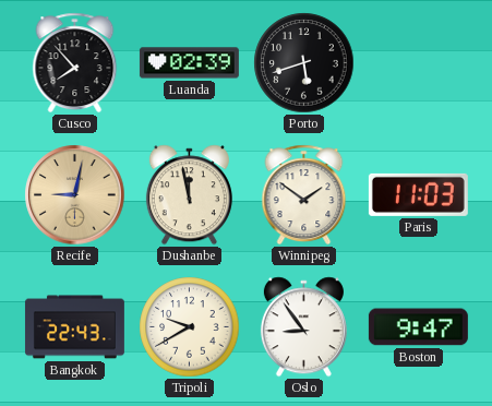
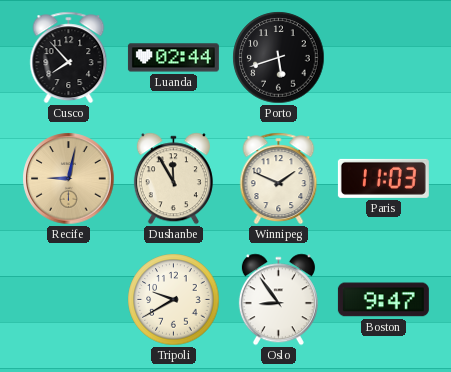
Luanda: 02:39 -> 02:44
Dushanbe: 11:58 -> 11:55
Winnipeg: 1:51 -> 1:49
Bangkok: 22:43 -> none
